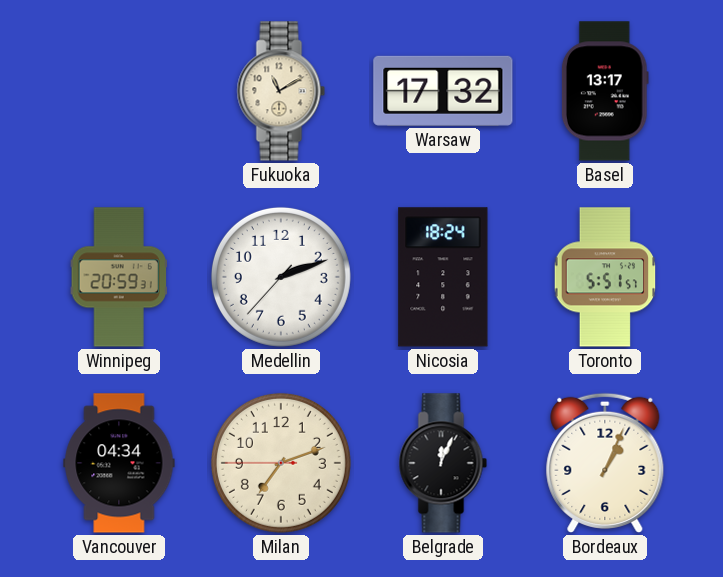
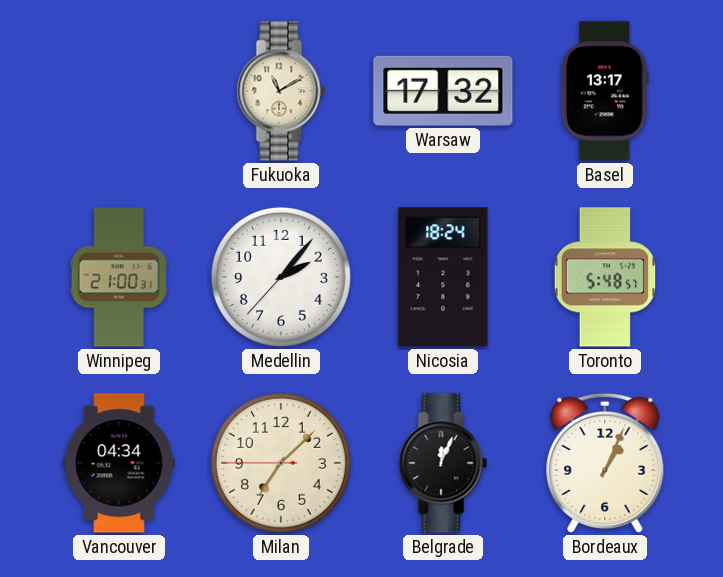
Winnipeg: 20:59 -> 21:00
Medellin: 2:11 -> 2:06
Toronto: 5:51 -> 5:48
Milan: 7:11 -> 7:07
